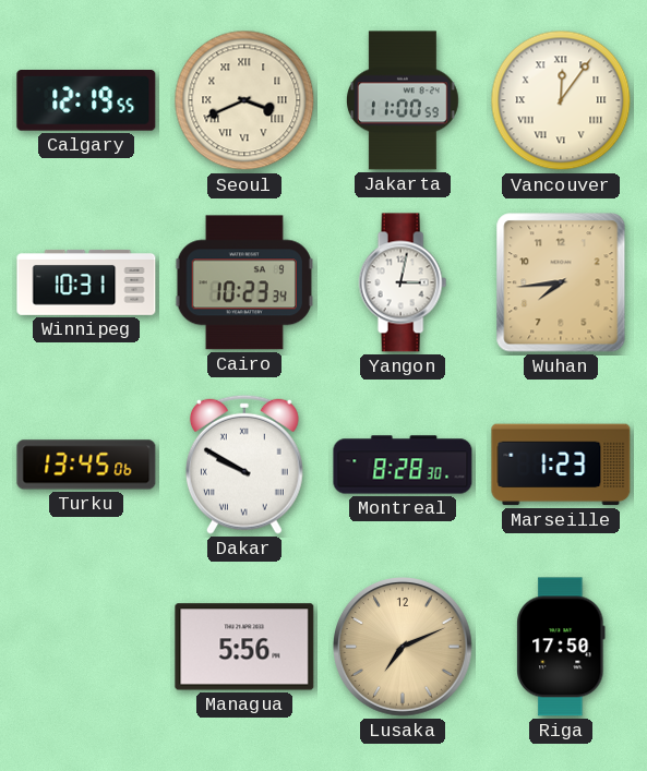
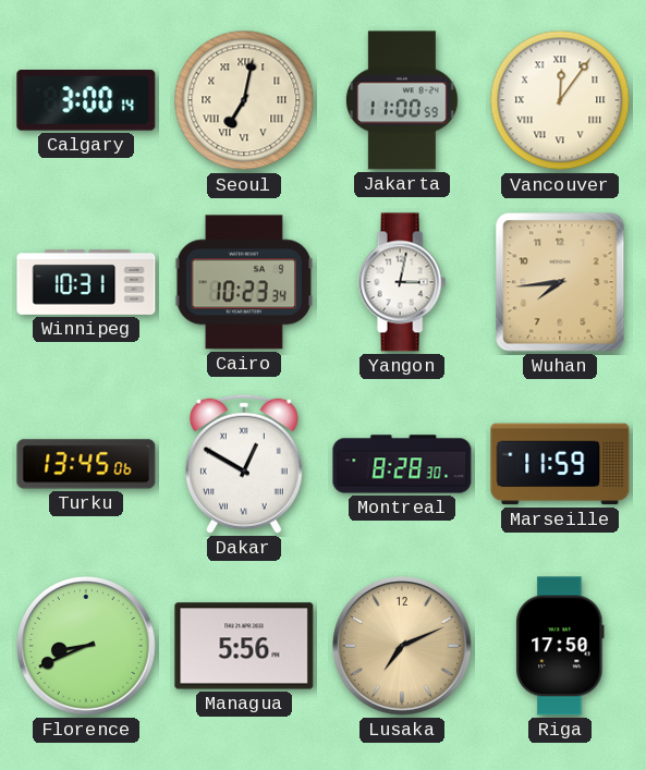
Calgary: 12:19 -> 3:00
Seoul: 3:41 -> 7:02
Dakar: 9:50 -> 12:50
Marseille: 1:23 -> 11:59
Florence: none -> 8:41
